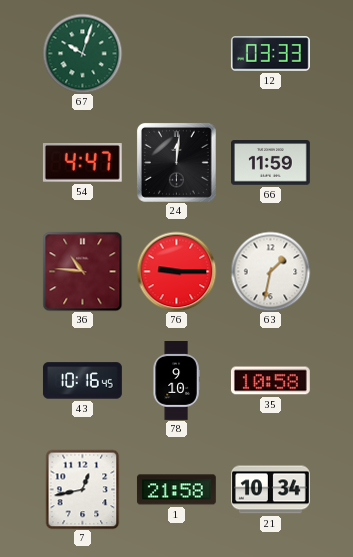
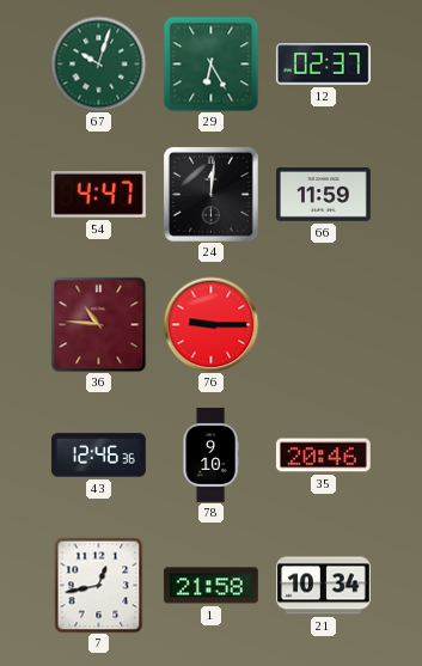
29: none -> 6:25
12: 03:33 -> 02:37
63: 1:32 -> none
43: 10:16 -> 12:46
35: 10:58 -> 20:46
